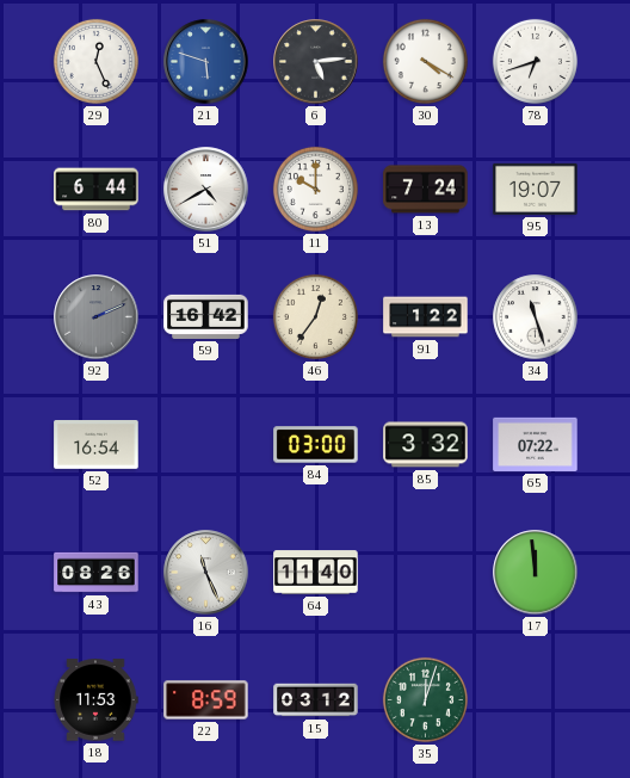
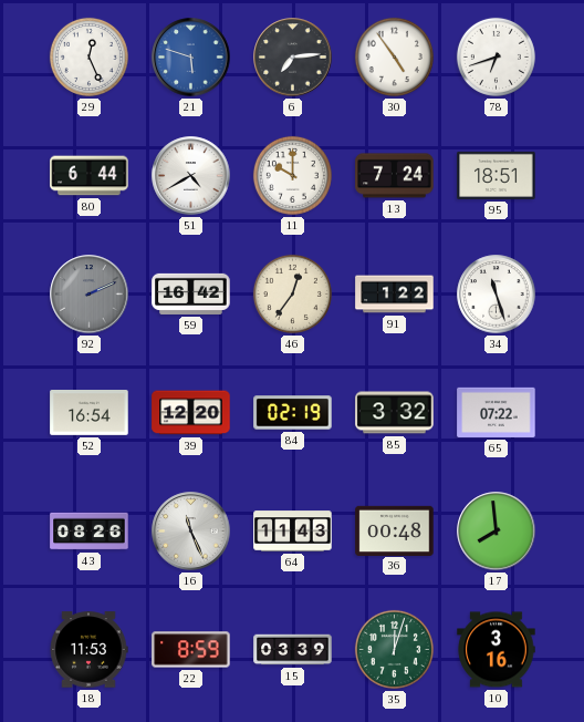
6: 5:14 -> 7:14
30: 4:20 -> 4:54
95: 19:07 -> 18:51
39: none -> 12:20
84: 03:00 -> 02:19
64: 11:40 -> 11:43
36: none -> 00:48
17: 11:59 -> 7:59
15: 03:12 -> 03:39
10: none -> 3:16
